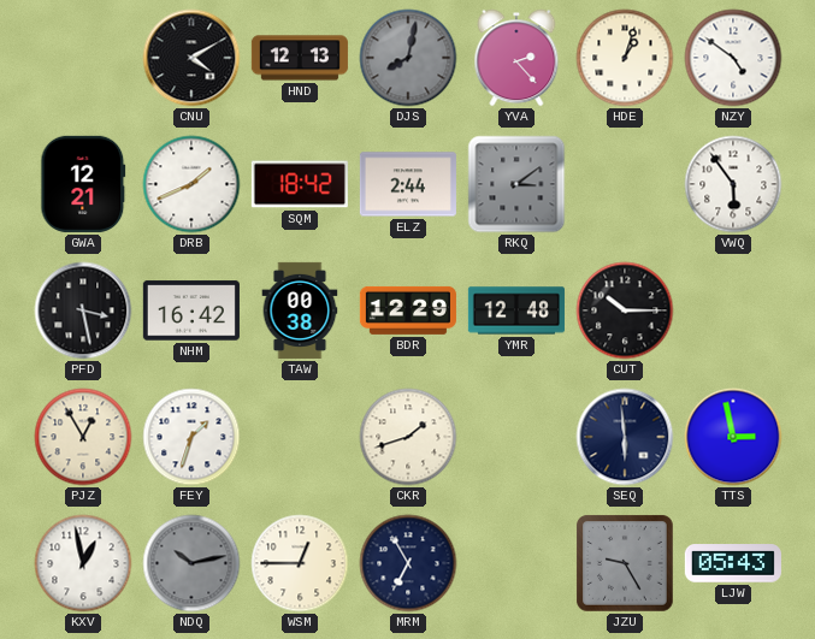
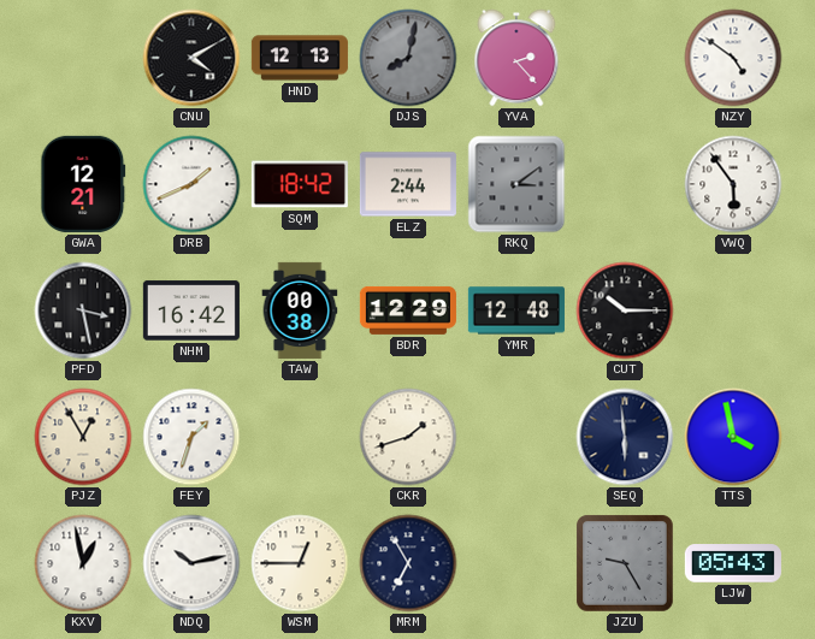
HDE: 1:03 -> none
TTS: 2:58 -> 3:58
NDQ dial: grey -> white
